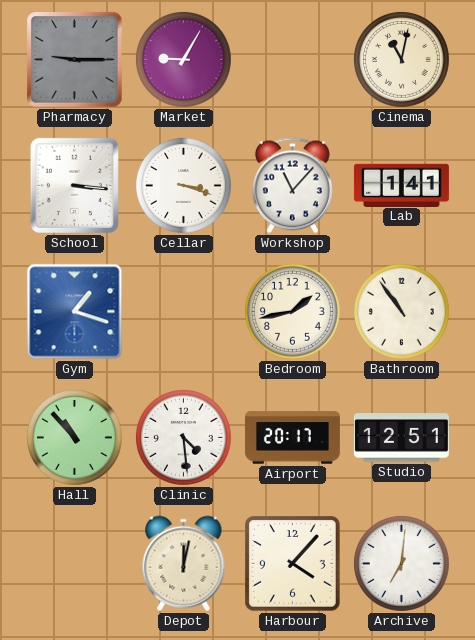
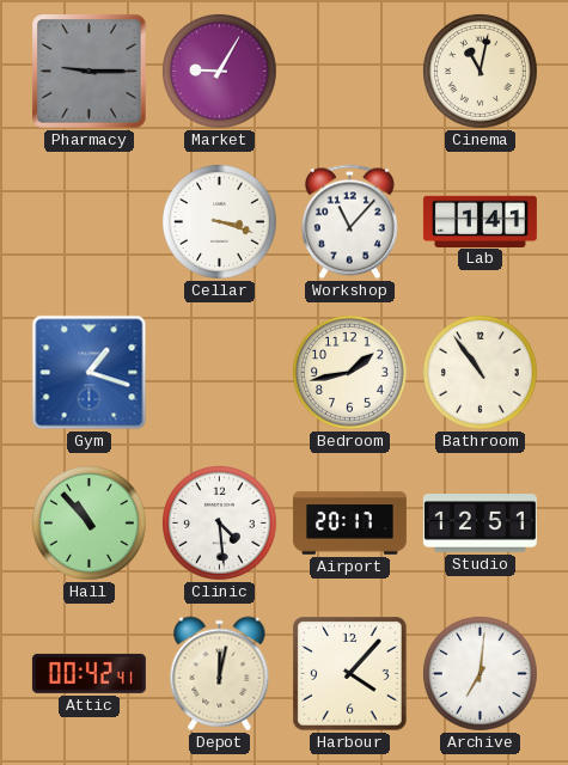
School: 3:16 -> none
Attic: none -> 00:42
